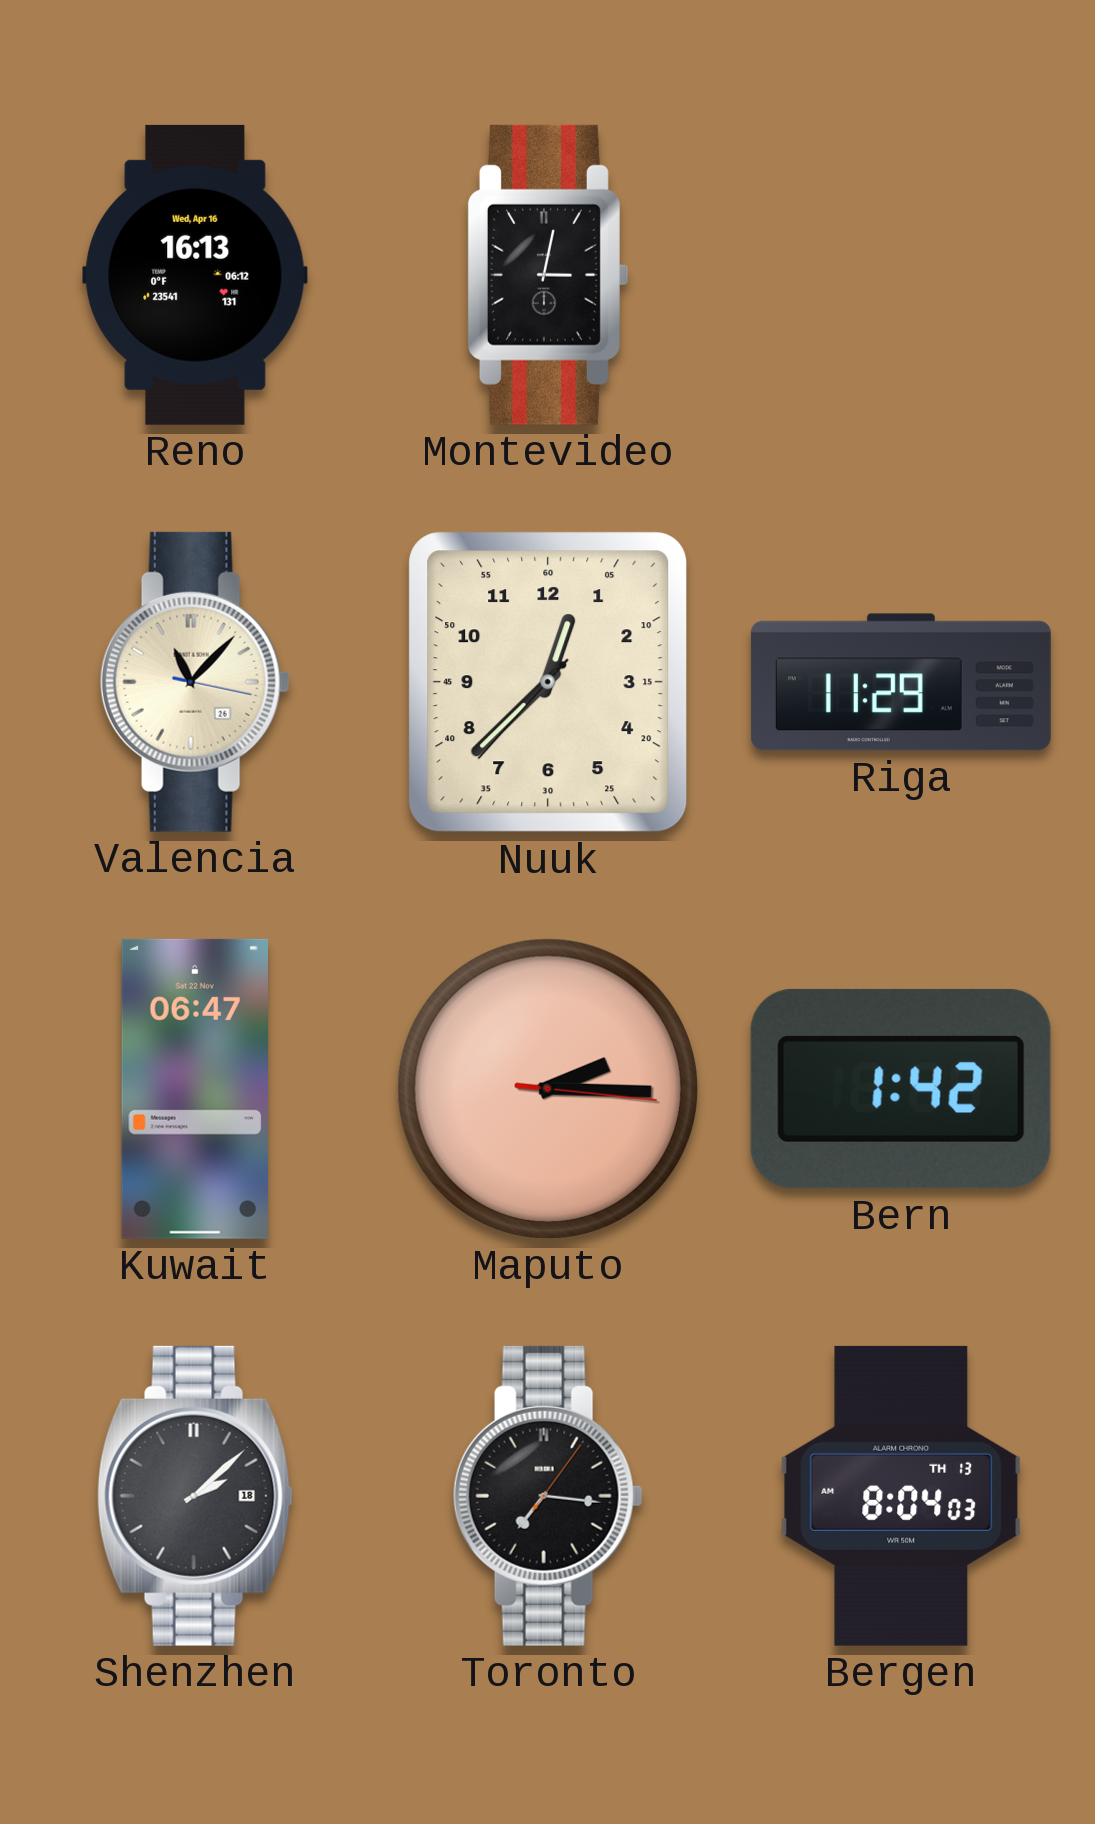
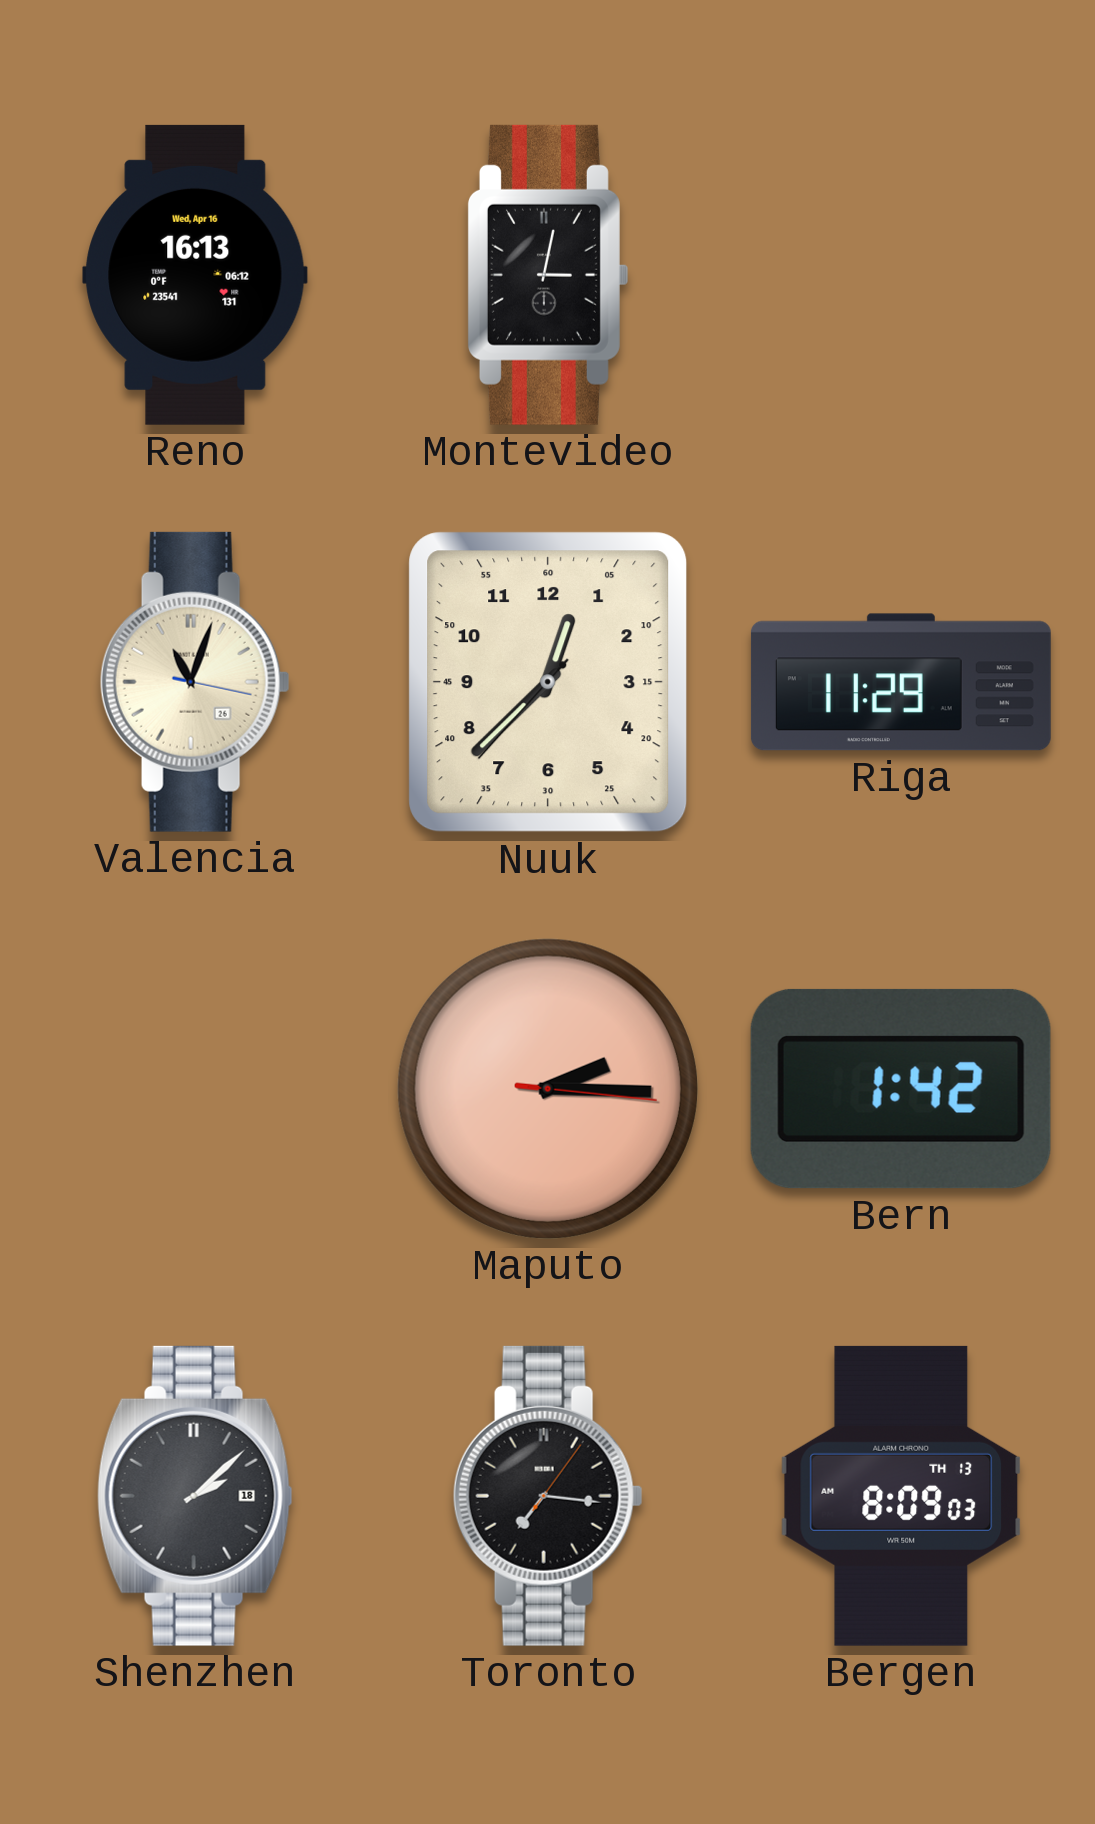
Valencia: 11:07 -> 11:03
Kuwait: 06:47 -> none
Bergen: 8:04 -> 8:09
